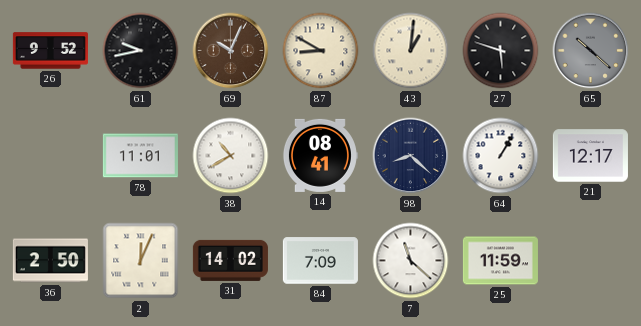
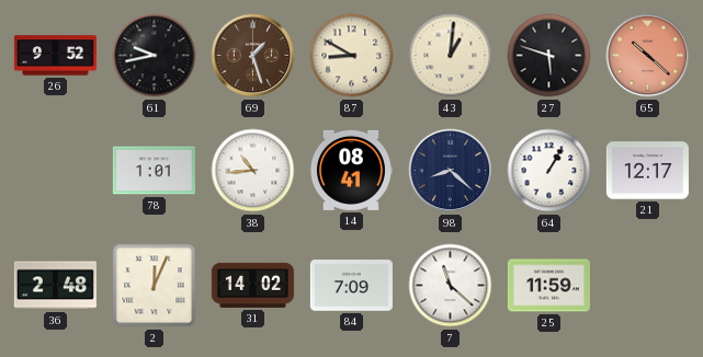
69: 10:04 -> 1:27
65 dial: grey -> salmon
78: 11:01 -> 1:01
38: 10:40 -> 10:44
36: 2:50 -> 2:48
